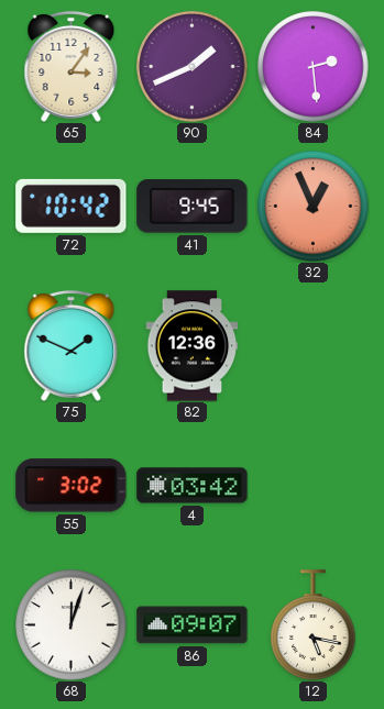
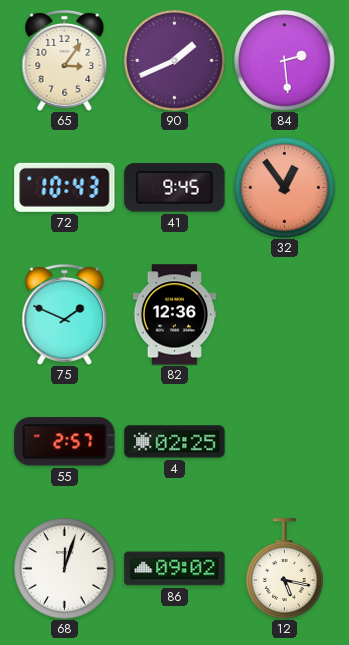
72: 10:42 -> 10:43
32: 12:56 -> 12:54
55: 3:02 -> 2:57
4: 03:42 -> 02:25
86: 09:07 -> 09:02
